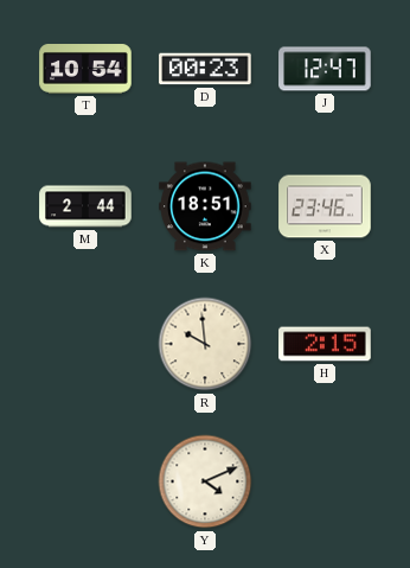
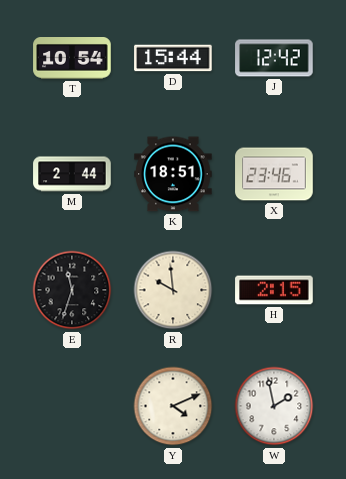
D: 00:23 -> 15:44
J: 12:47 -> 12:42
E: none -> 11:33
W: none -> 1:58
